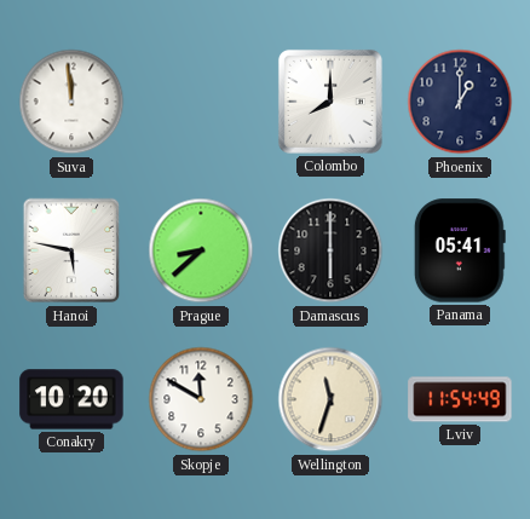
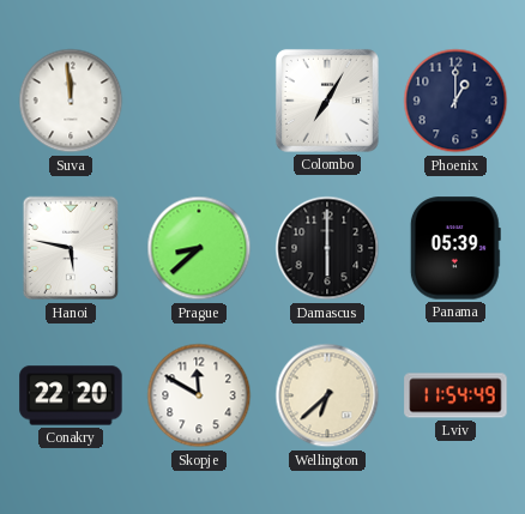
Colombo: 8:00 -> 7:05
Panama: 05:41 -> 05:39
Conakry: 10:20 -> 22:20
Wellington: 11:33 -> 6:38
